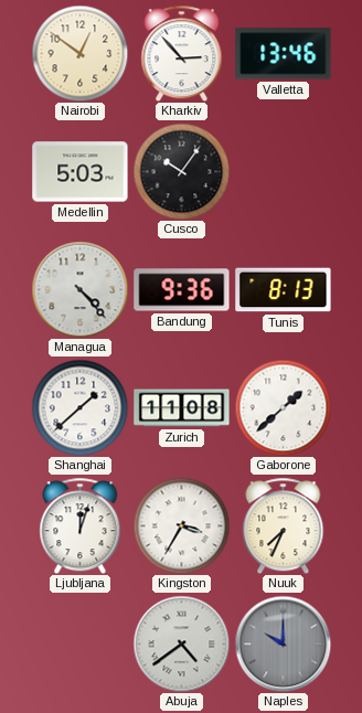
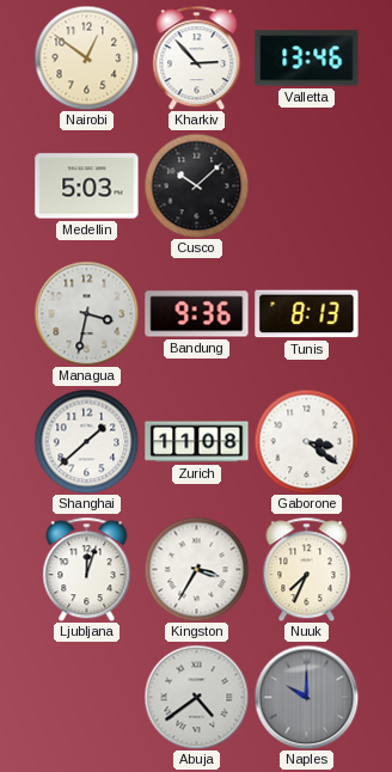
Cusco: 10:06 -> 10:08
Managua: 4:23 -> 3:32
Gaborone: 1:38 -> 3:21
